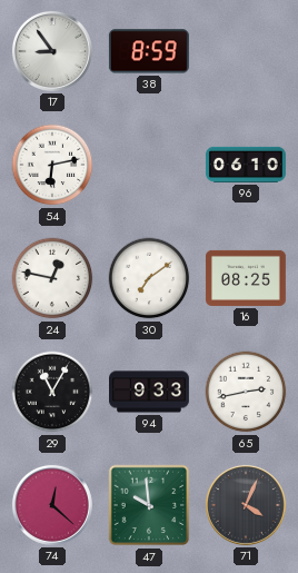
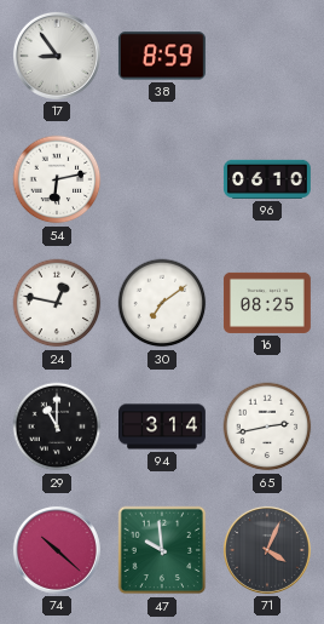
29: 11:05 -> 11:00
94: 9:33 -> 3:14
74: 12:22 -> 10:22
